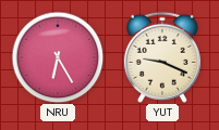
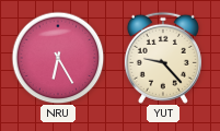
YUT: 9:19 -> 9:23
